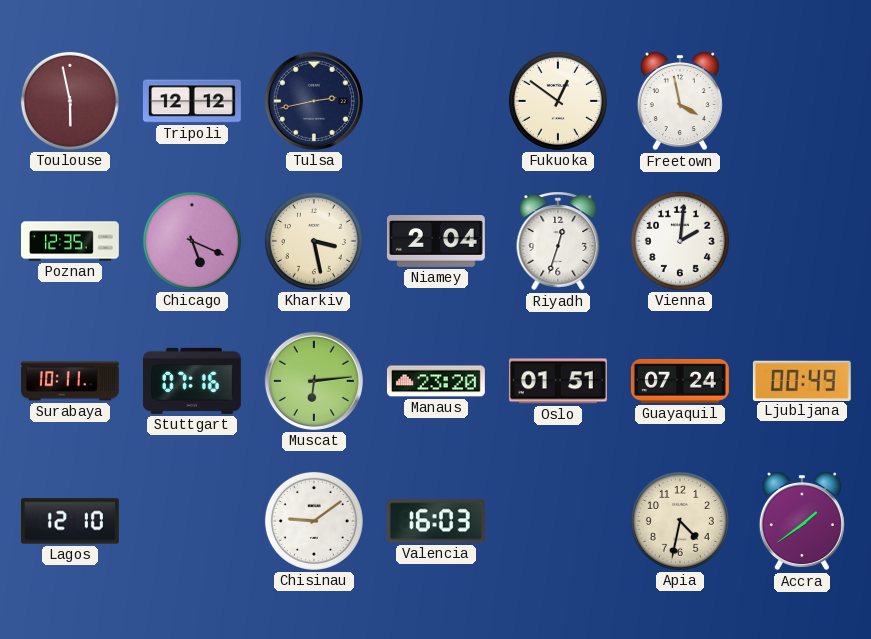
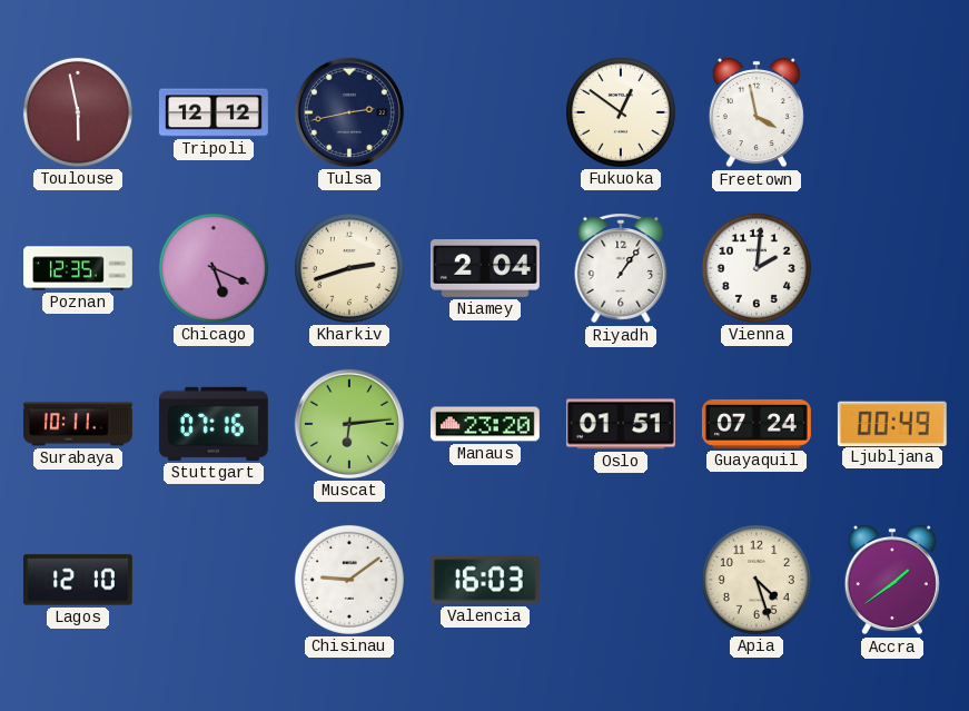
Kharkiv: 3:28 -> 2:42
Riyadh: 12:33 -> 1:06
Apia: 4:32 -> 4:27
